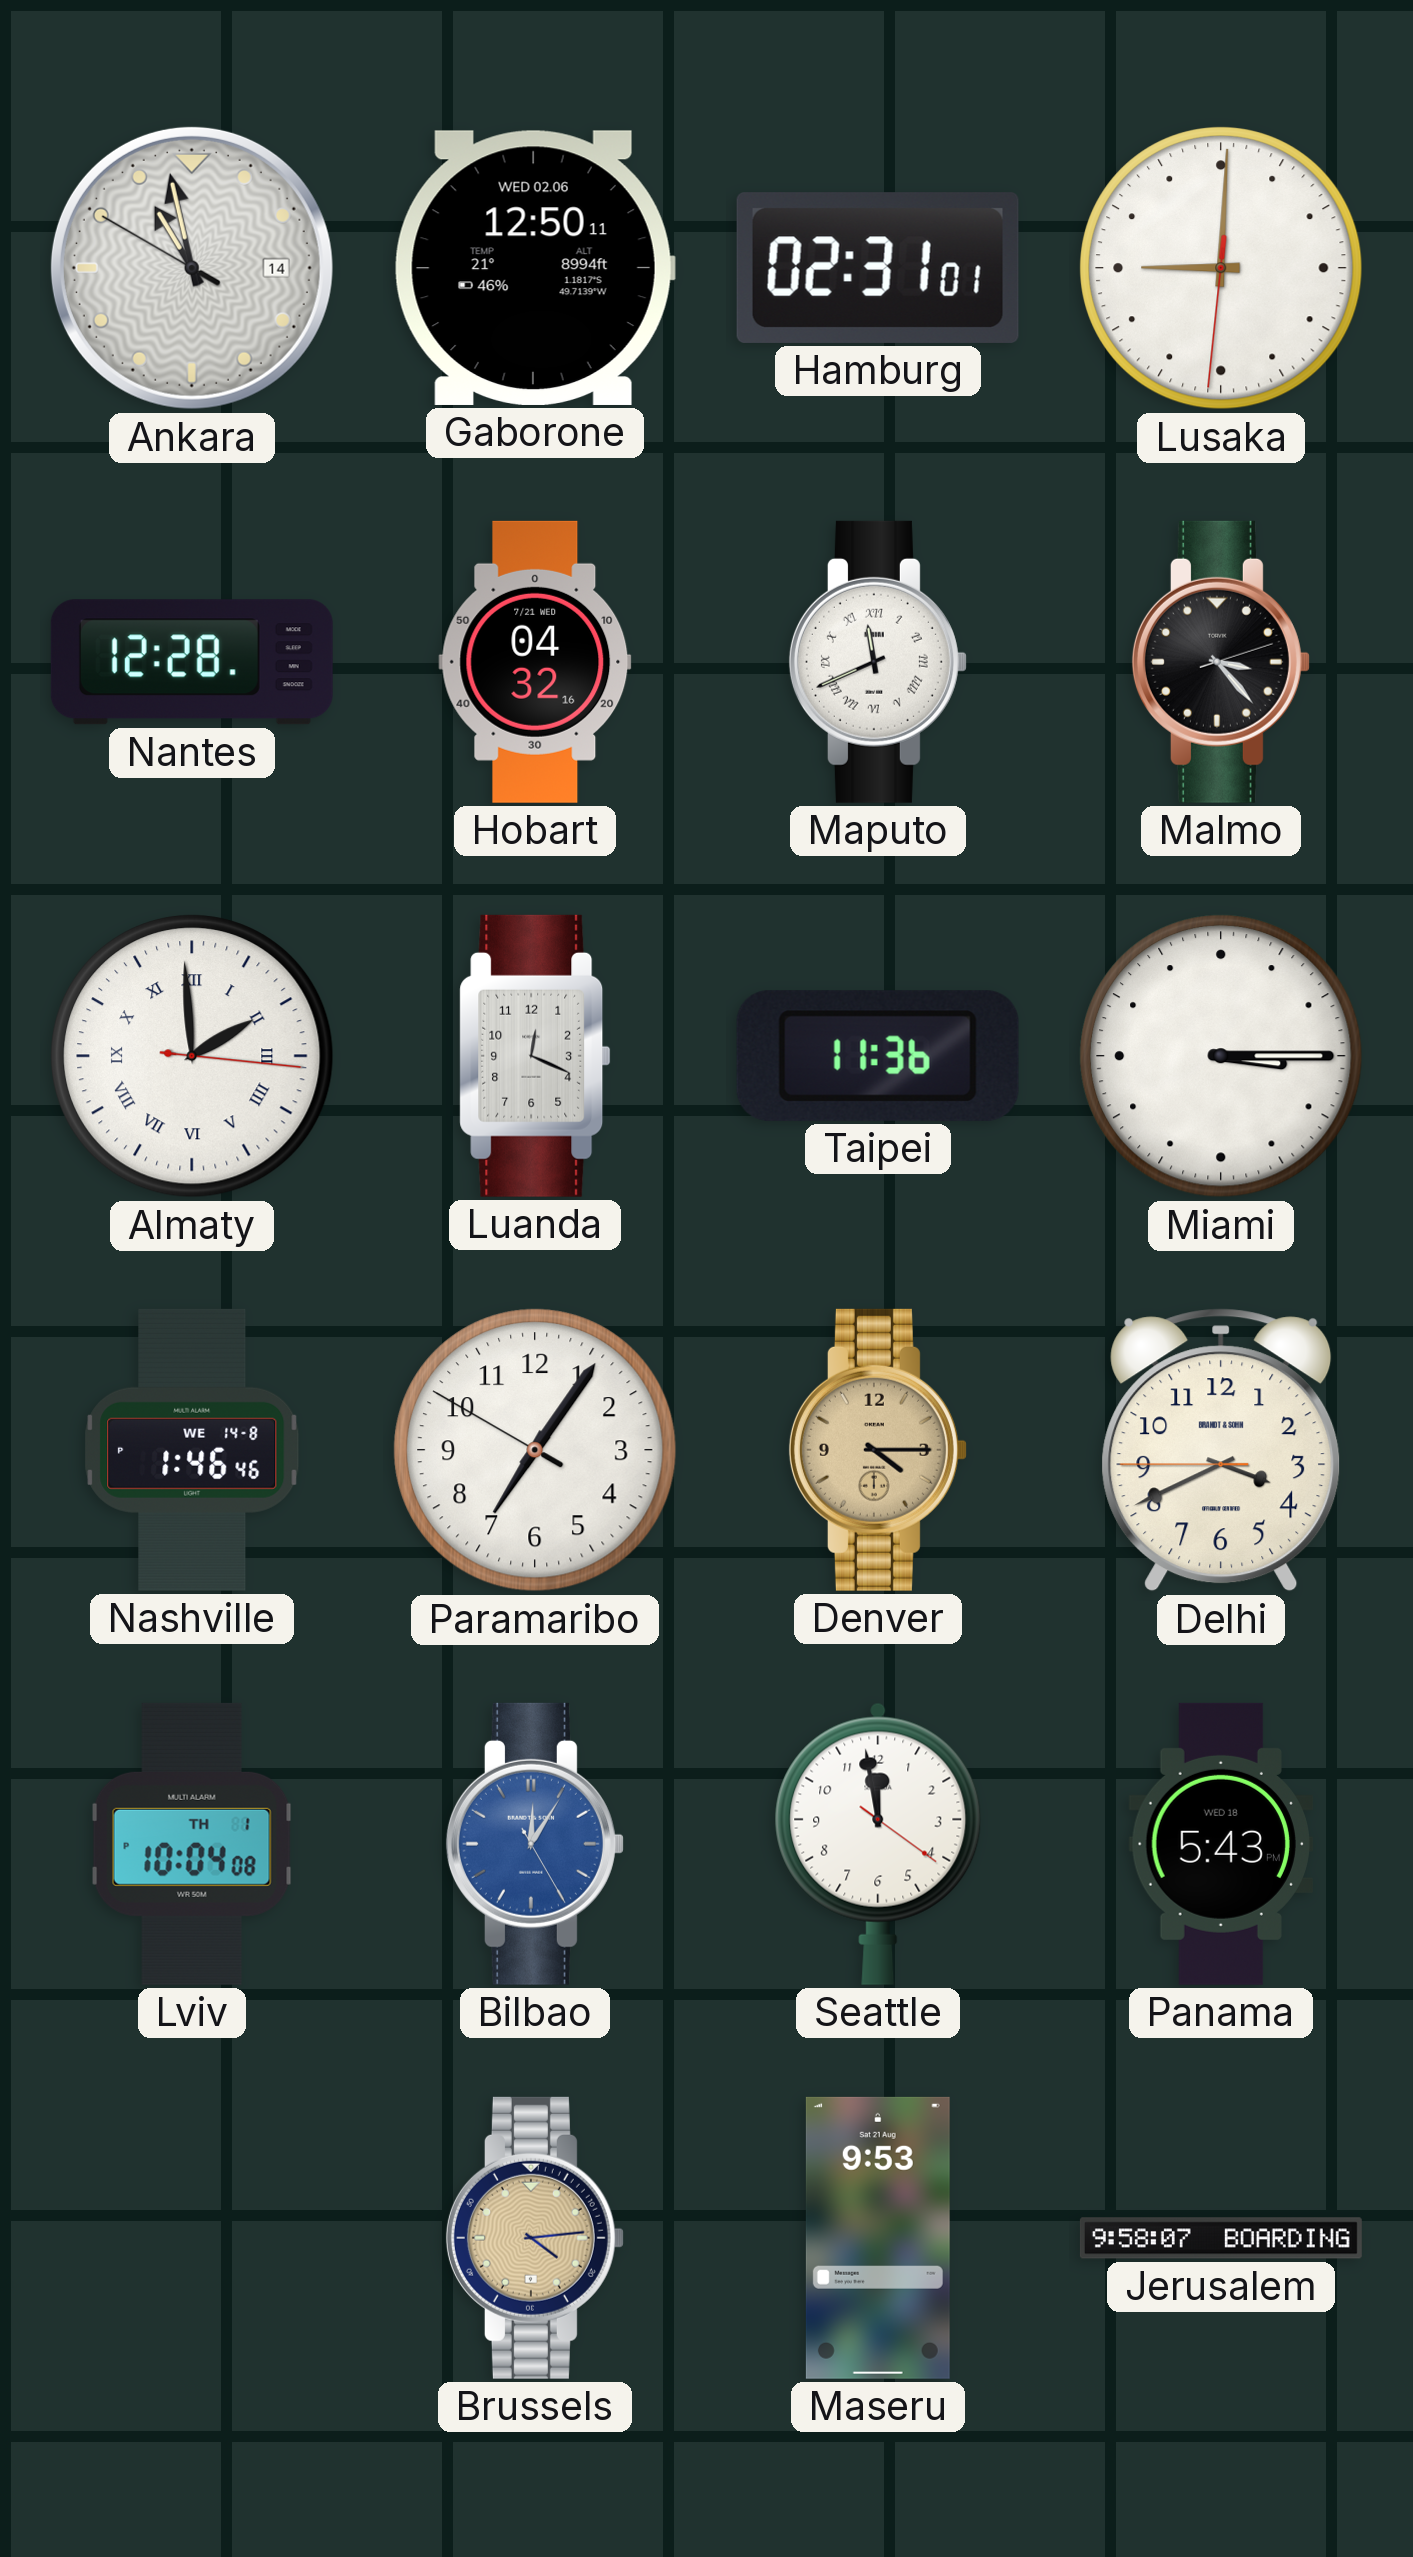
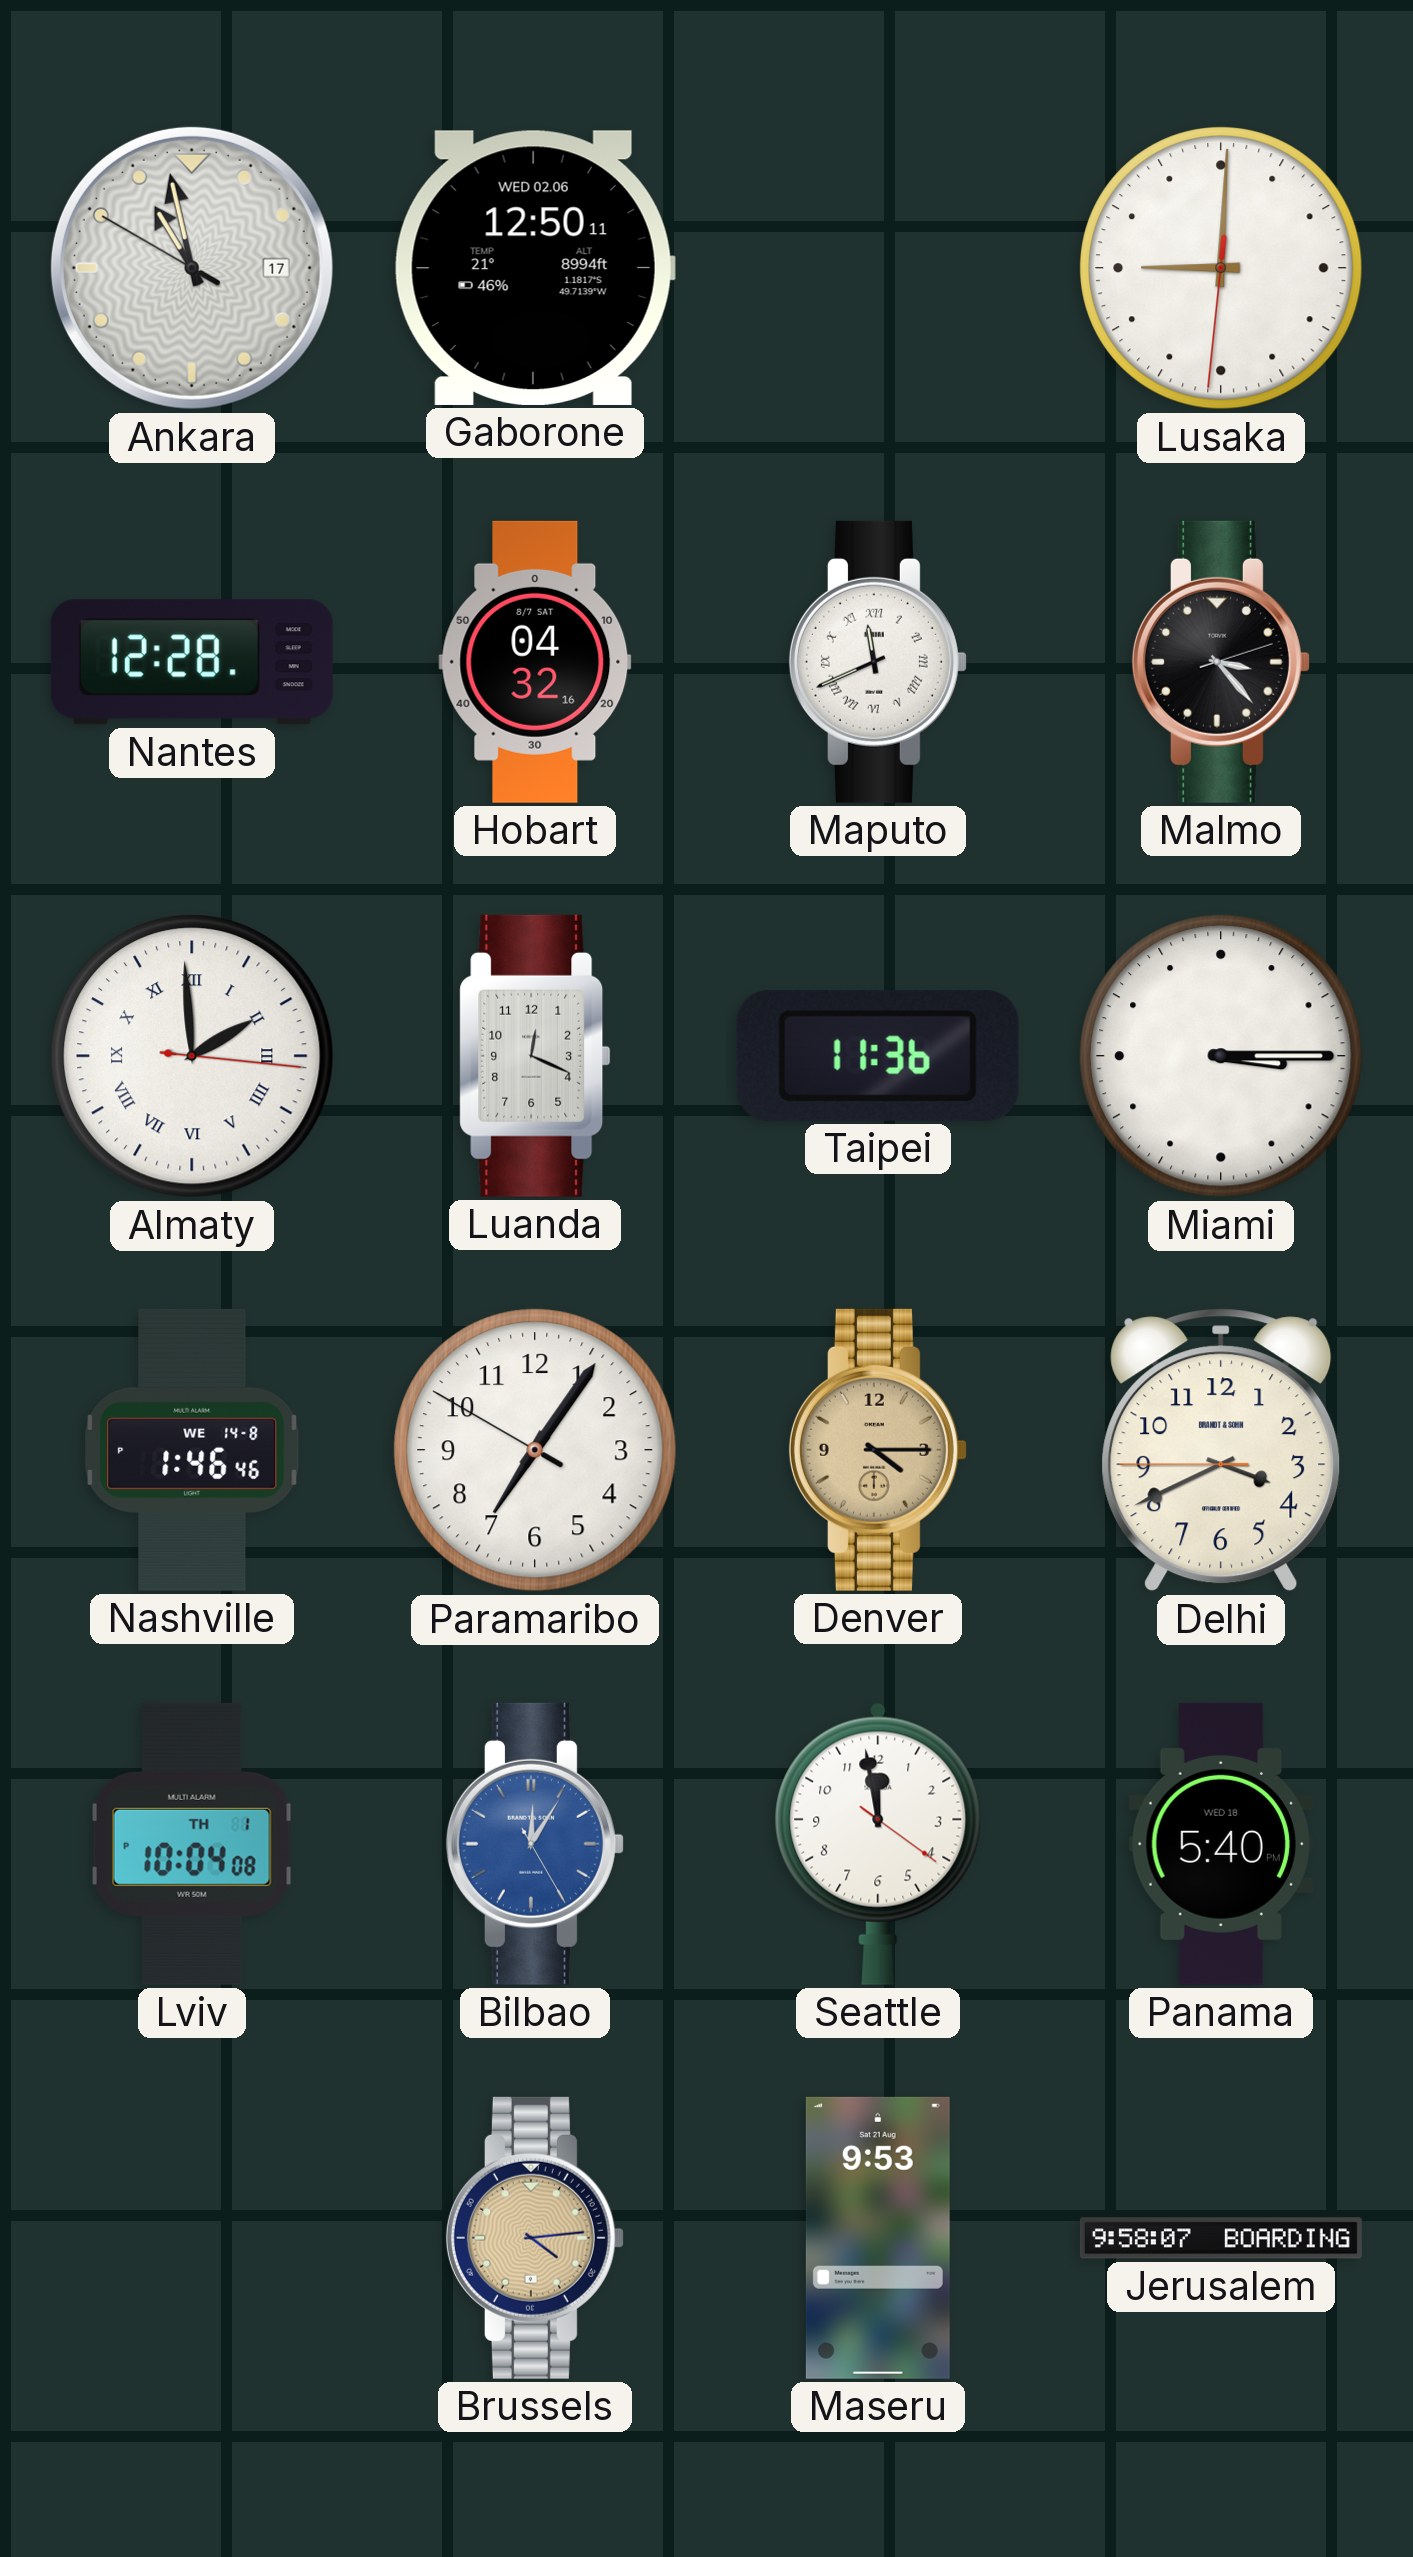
Ankara date: 14 -> 17
Hamburg: 02:31 -> none
Hobart date: 7/21 WED -> 8/7 SAT
Panama: 5:43 -> 5:40
